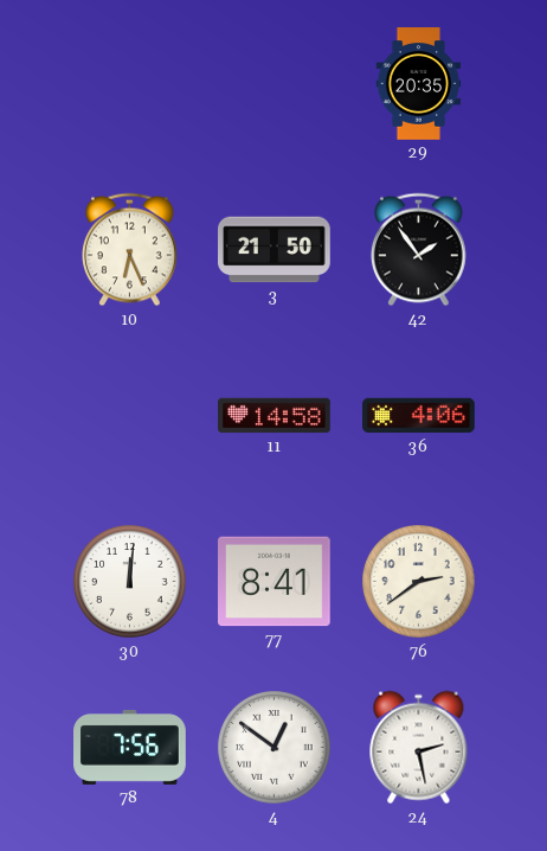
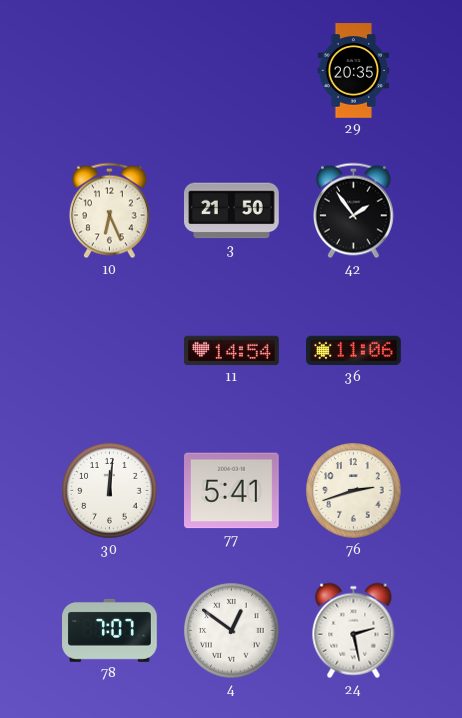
11: 14:58 -> 14:54
36: 4:06 -> 11:06
77: 8:41 -> 5:41
76: 2:39 -> 2:42
78: 7:56 -> 7:07
